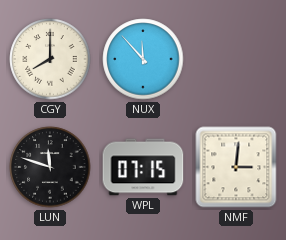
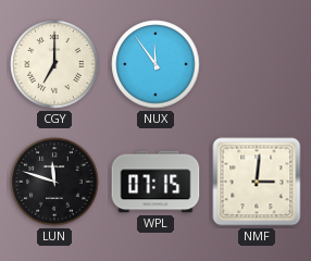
CGY: 8:00 -> 7:00
NUX: 11:53 -> 11:54
